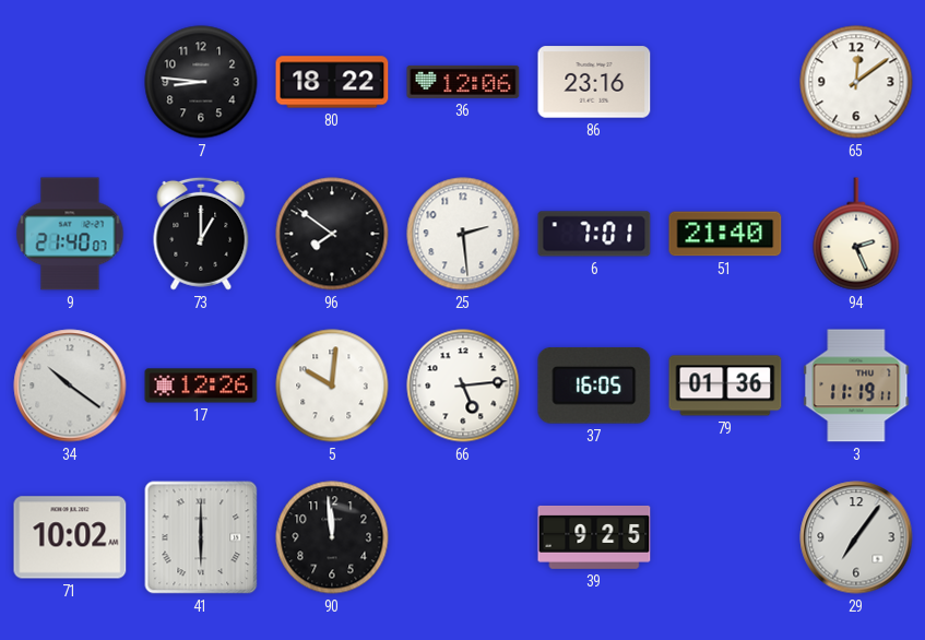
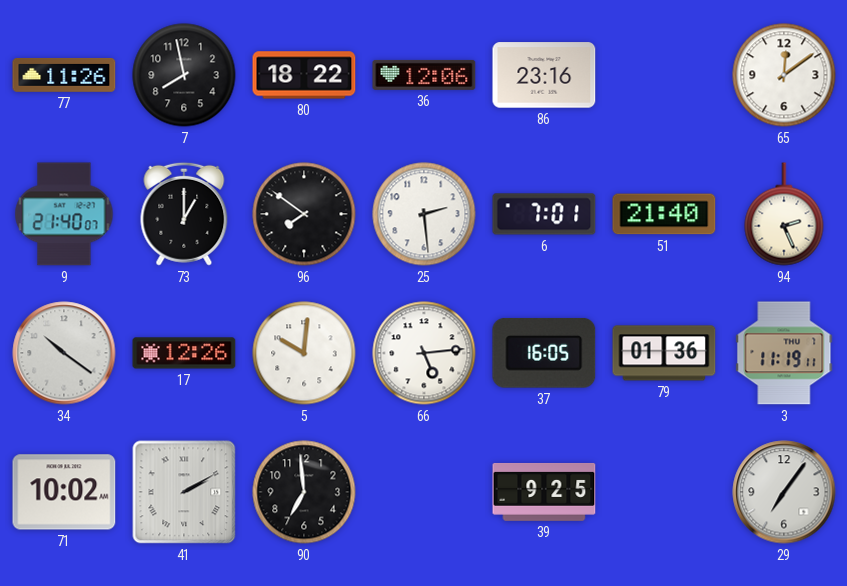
77: none -> 11:26
7: 8:46 -> 7:58
41: 6:00 -> 2:10
90: 11:59 -> 6:59
